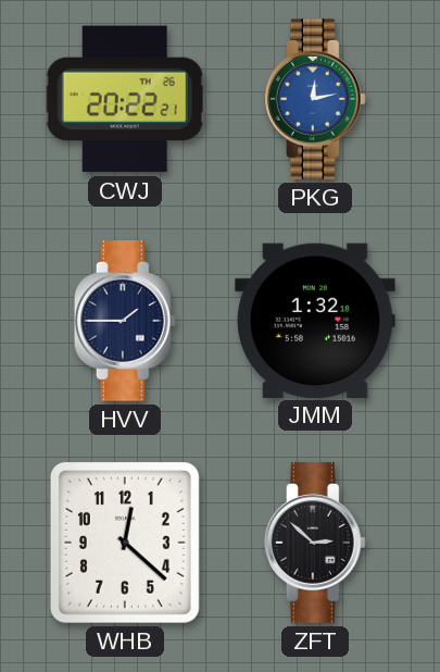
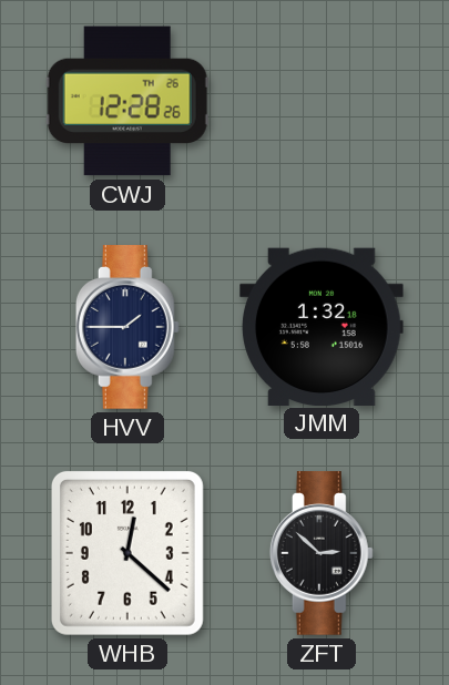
CWJ: 20:22 -> 12:28
PKG: 12:13 -> none
